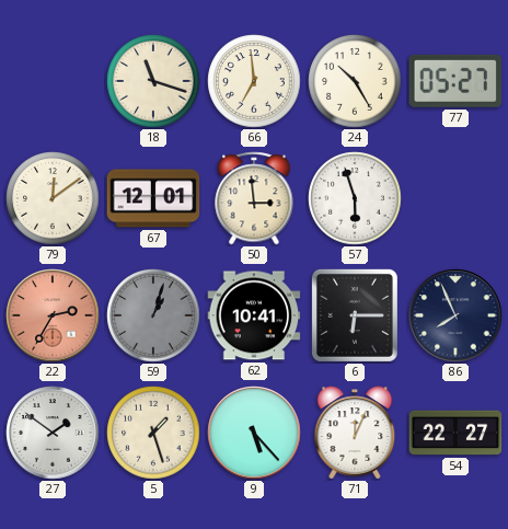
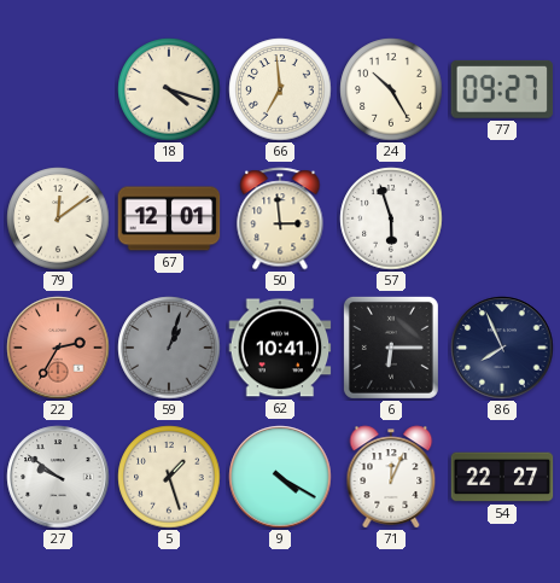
18: 11:18 -> 4:18
77: 05:27 -> 09:27
27: 1:51 -> 9:51
9: 5:23 -> 4:20
